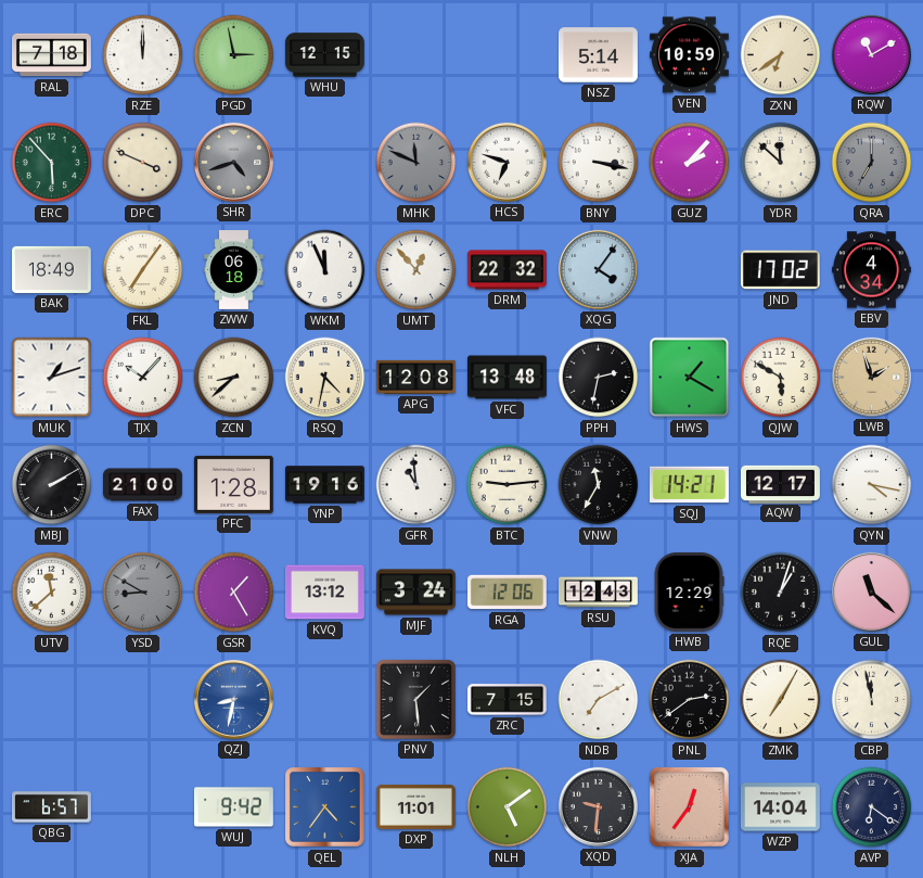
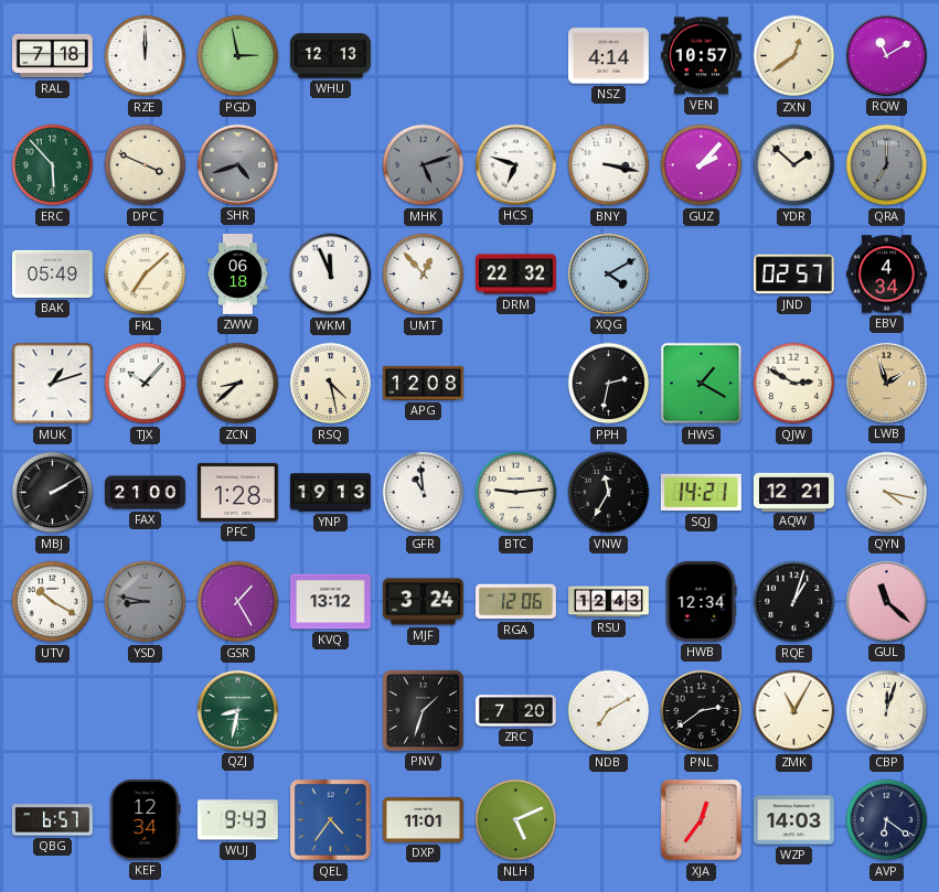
WHU: 12:15 -> 12:13
NSZ: 5:14 -> 4:14
VEN: 10:59 -> 10:57
ZXN: 6:39 -> 12:39
MHK: 11:49 -> 5:12
YDR: 11:52 -> 1:52
BAK: 18:49 -> 05:49
FKL: 7:06 -> 7:08
XQG: 4:06 -> 4:10
JND: 17:02 -> 02:57
RSQ: 4:32 -> 4:28
VFC: 13:48 -> none
QJW: 5:50 -> 2:50
YNP: 19:16 -> 19:13
AQW: 12:17 -> 12:21
UTV: 11:38 -> 10:20
YSD: 8:50 -> 8:47
HWB: 12:29 -> 12:34
QZJ dial: blue -> green
PNV: 1:29 -> 1:33
ZRC: 7:15 -> 7:20
ZMK: 7:05 -> 11:05
CBP: 11:58 -> 12:03
KEF: none -> 12:34
WUJ: 9:42 -> 9:43
NLH: 5:09 -> 5:11
XQD: 9:31 -> none
WZP: 14:04 -> 14:03
